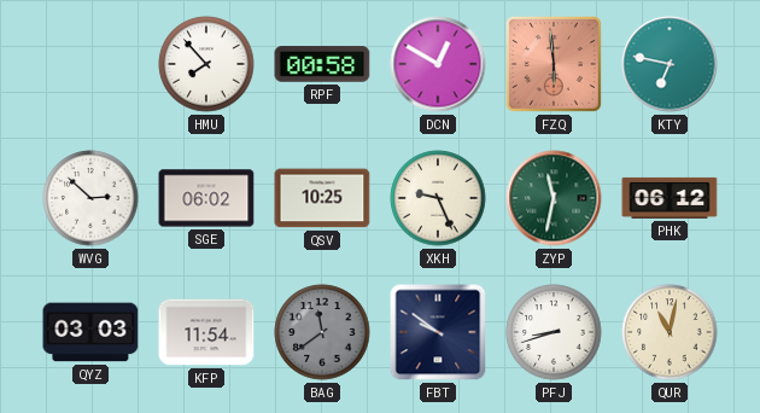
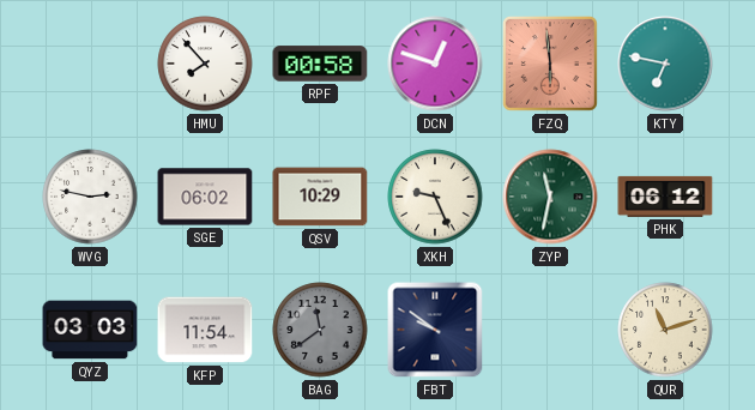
DCN: 12:50 -> 12:48
WVG: 2:52 -> 2:47
QSV: 10:25 -> 10:29
PFJ: 8:42 -> none
QUR: 11:02 -> 11:12
